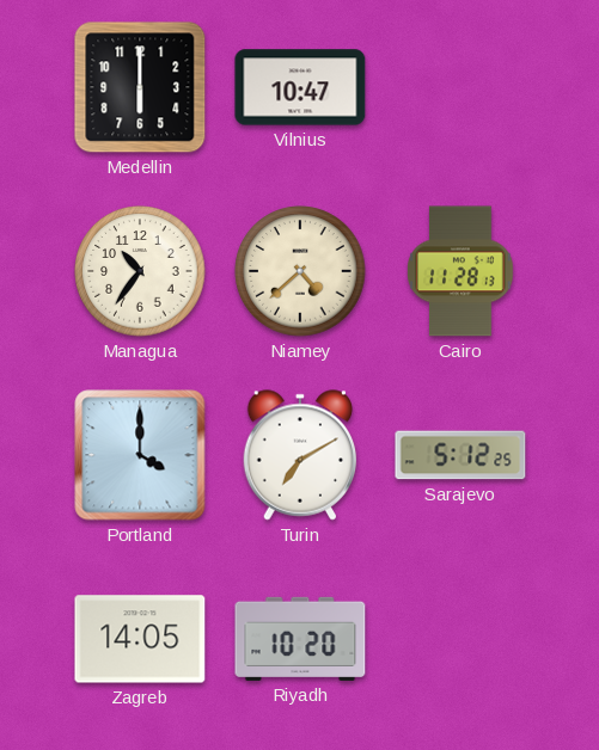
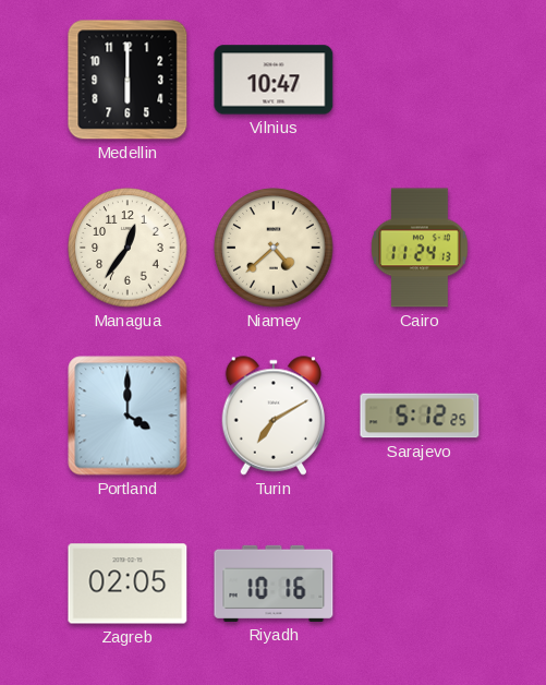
Managua: 10:36 -> 12:36
Cairo: 11:28 -> 11:24
Zagreb: 14:05 -> 02:05
Riyadh: 10:20 -> 10:16
